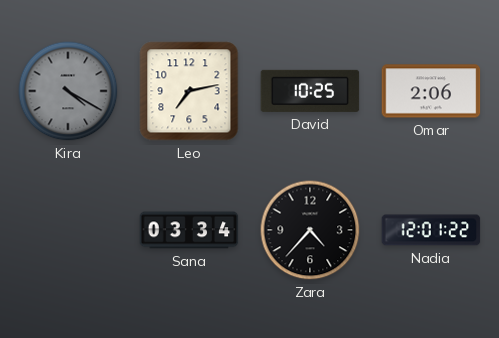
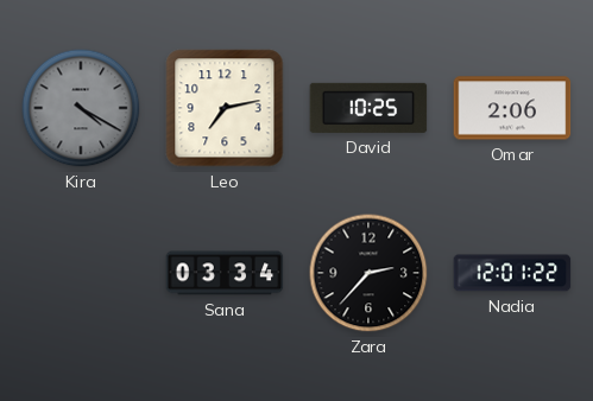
Zara: 4:37 -> 2:37
